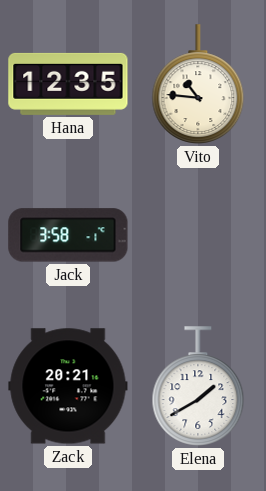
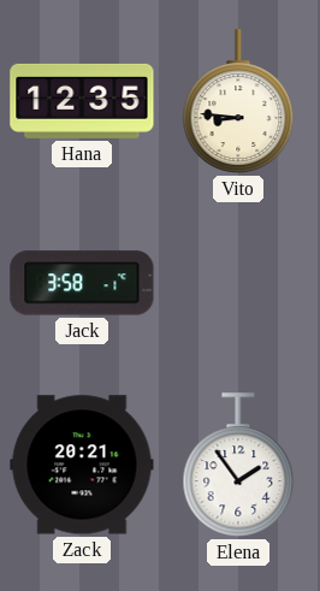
Vito: 10:46 -> 8:46
Elena: 1:40 -> 1:54
